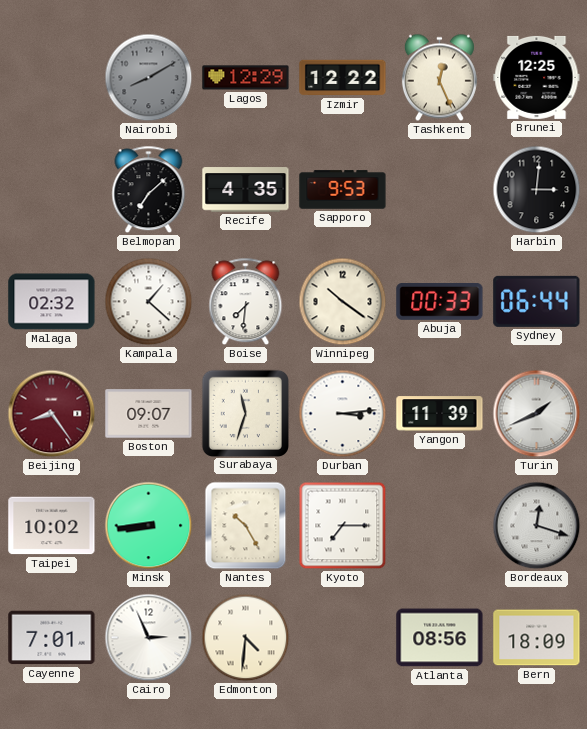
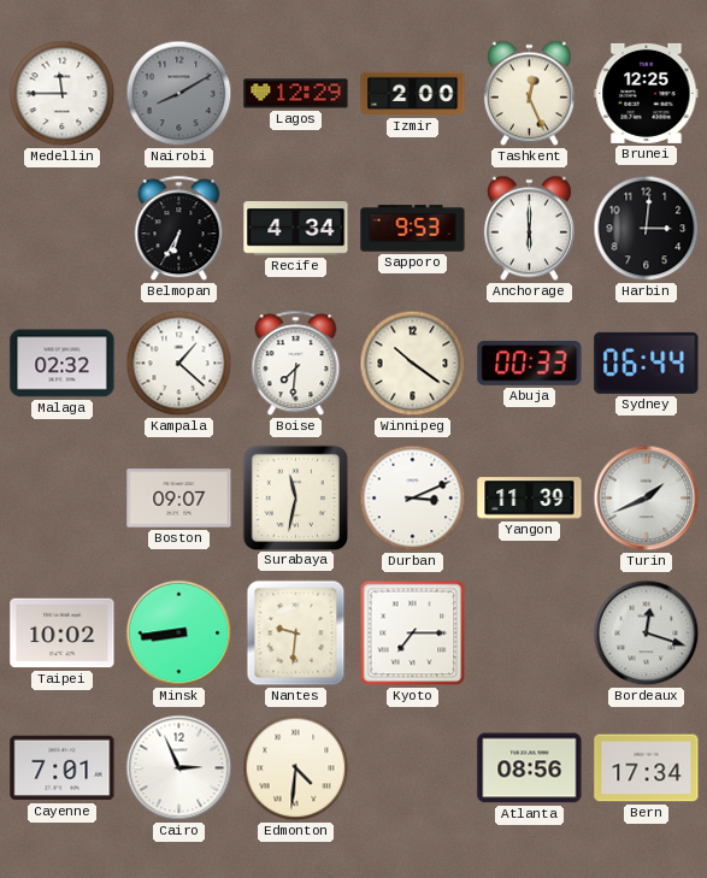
Medellin: none -> 11:45
Izmir: 12:22 -> 2:00
Belmopan: 7:08 -> 6:35
Recife: 4:35 -> 4:34
Anchorage: none -> 6:00
Beijing: 8:24 -> none
Surabaya: 11:33 -> 11:32
Durban: 3:14 -> 3:11
Nantes: 10:25 -> 9:31
Bern: 18:09 -> 17:34
